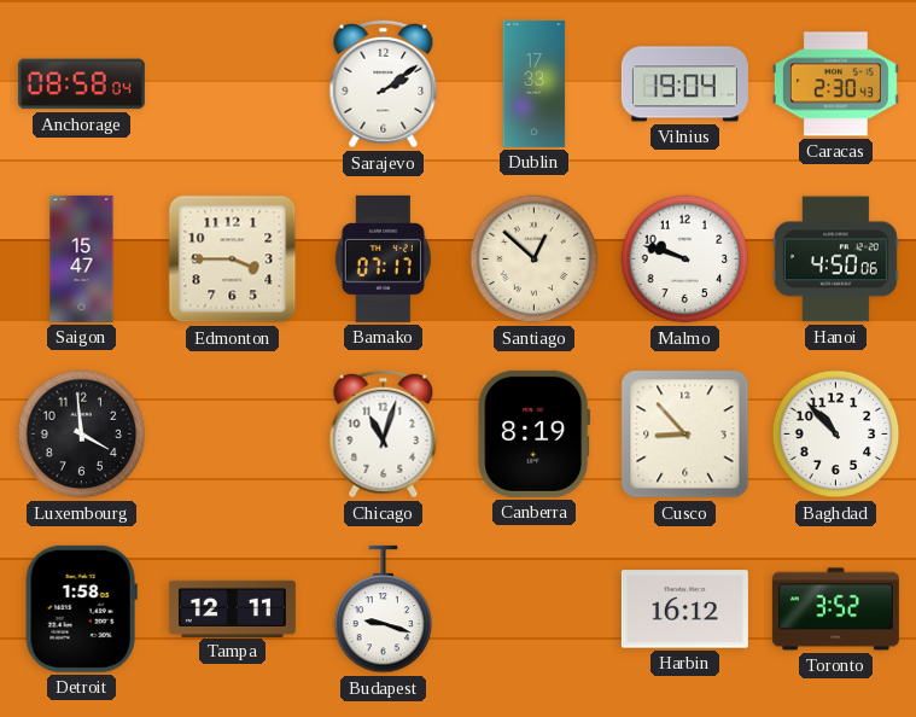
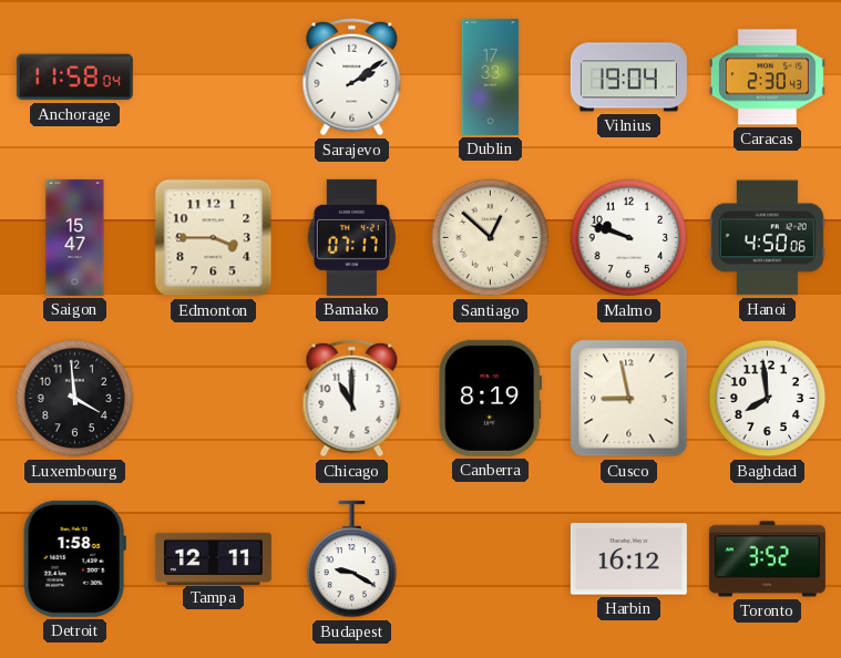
Anchorage: 08:58 -> 11:58
Chicago: 11:03 -> 11:00
Cusco: 8:53 -> 8:58
Baghdad: 10:53 -> 7:59
Budapest: 9:18 -> 9:20
